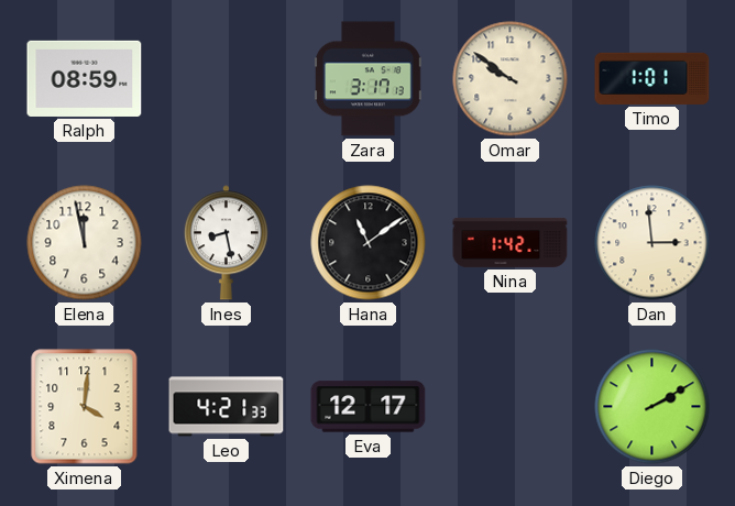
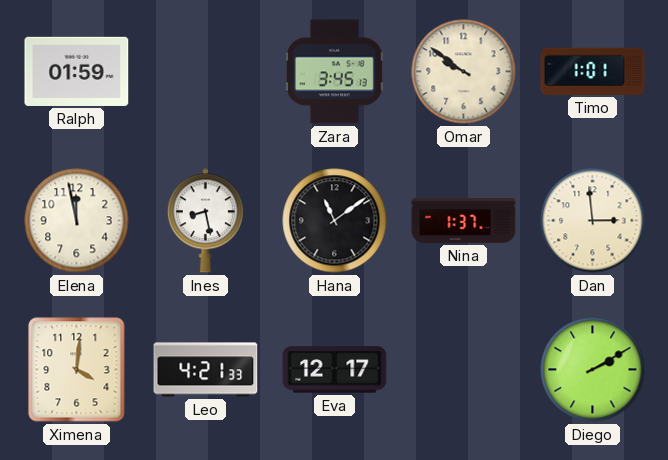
Ralph: 08:59 -> 01:59
Zara: 3:17 -> 3:45
Nina: 1:42 -> 1:37
